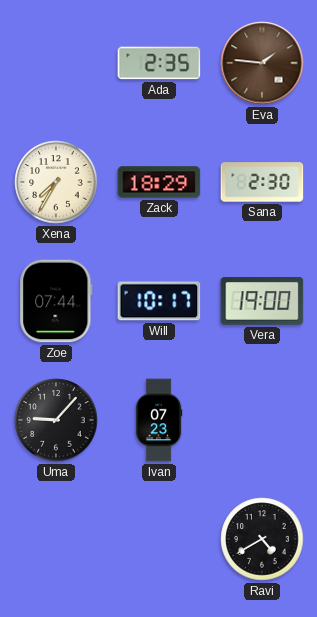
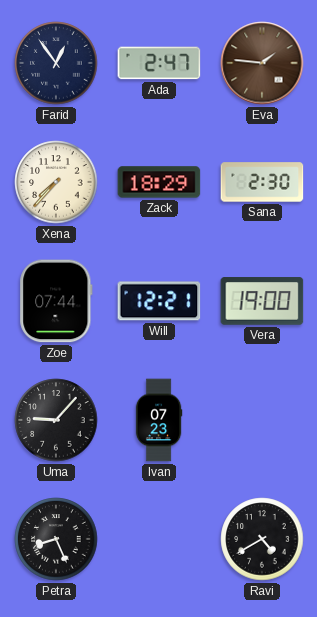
Farid: none -> 12:54
Ada: 2:35 -> 2:47
Xena: 7:35 -> 7:37
Will: 10:17 -> 12:21
Petra: none -> 8:26
